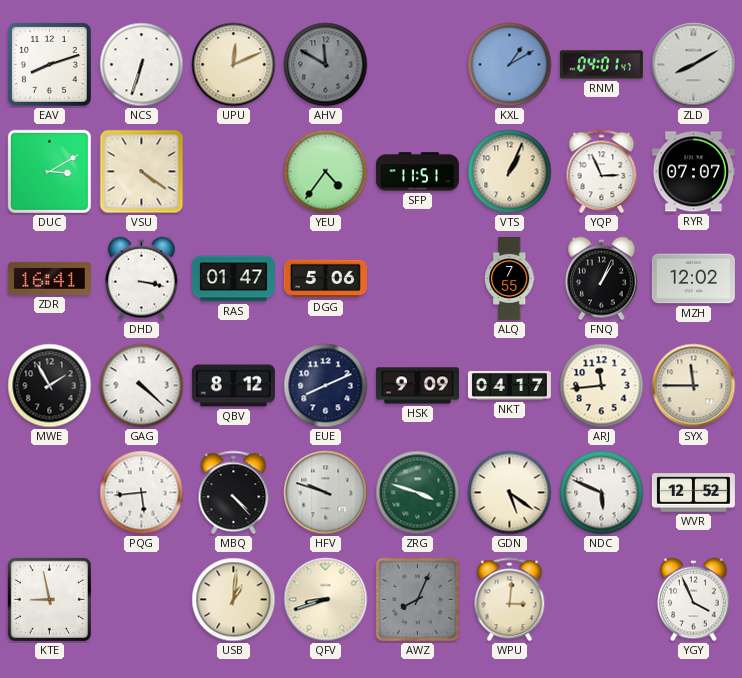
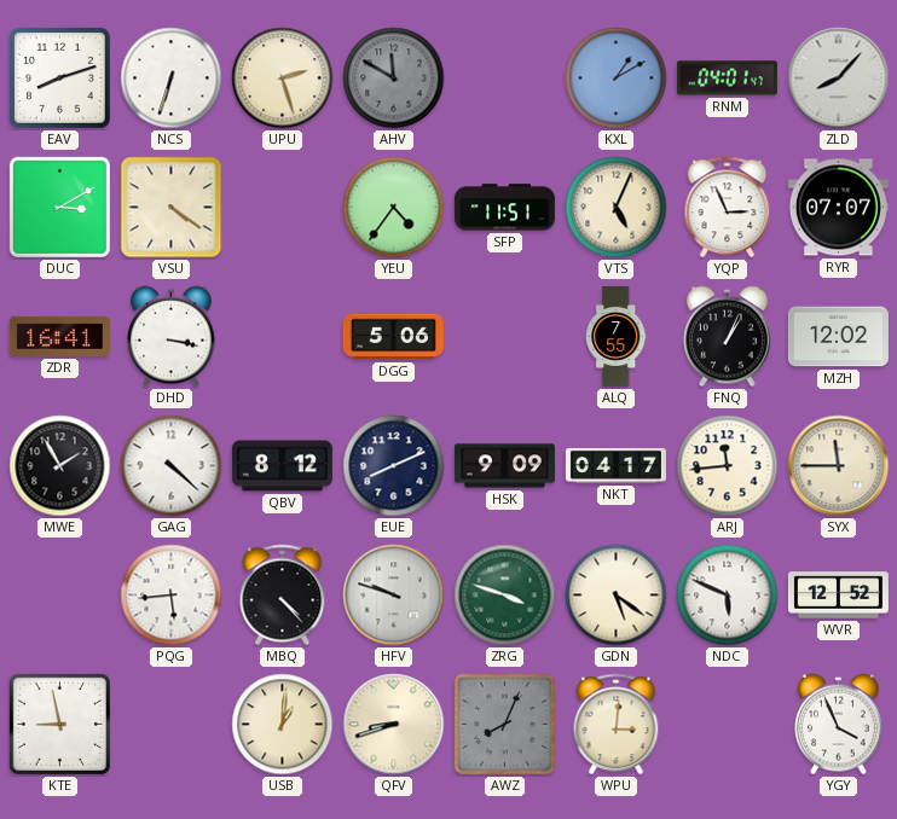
UPU: 12:11 -> 2:27
ZLD: 8:10 -> 8:07
VTS: 1:04 -> 5:04
RAS: 01:47 -> none
